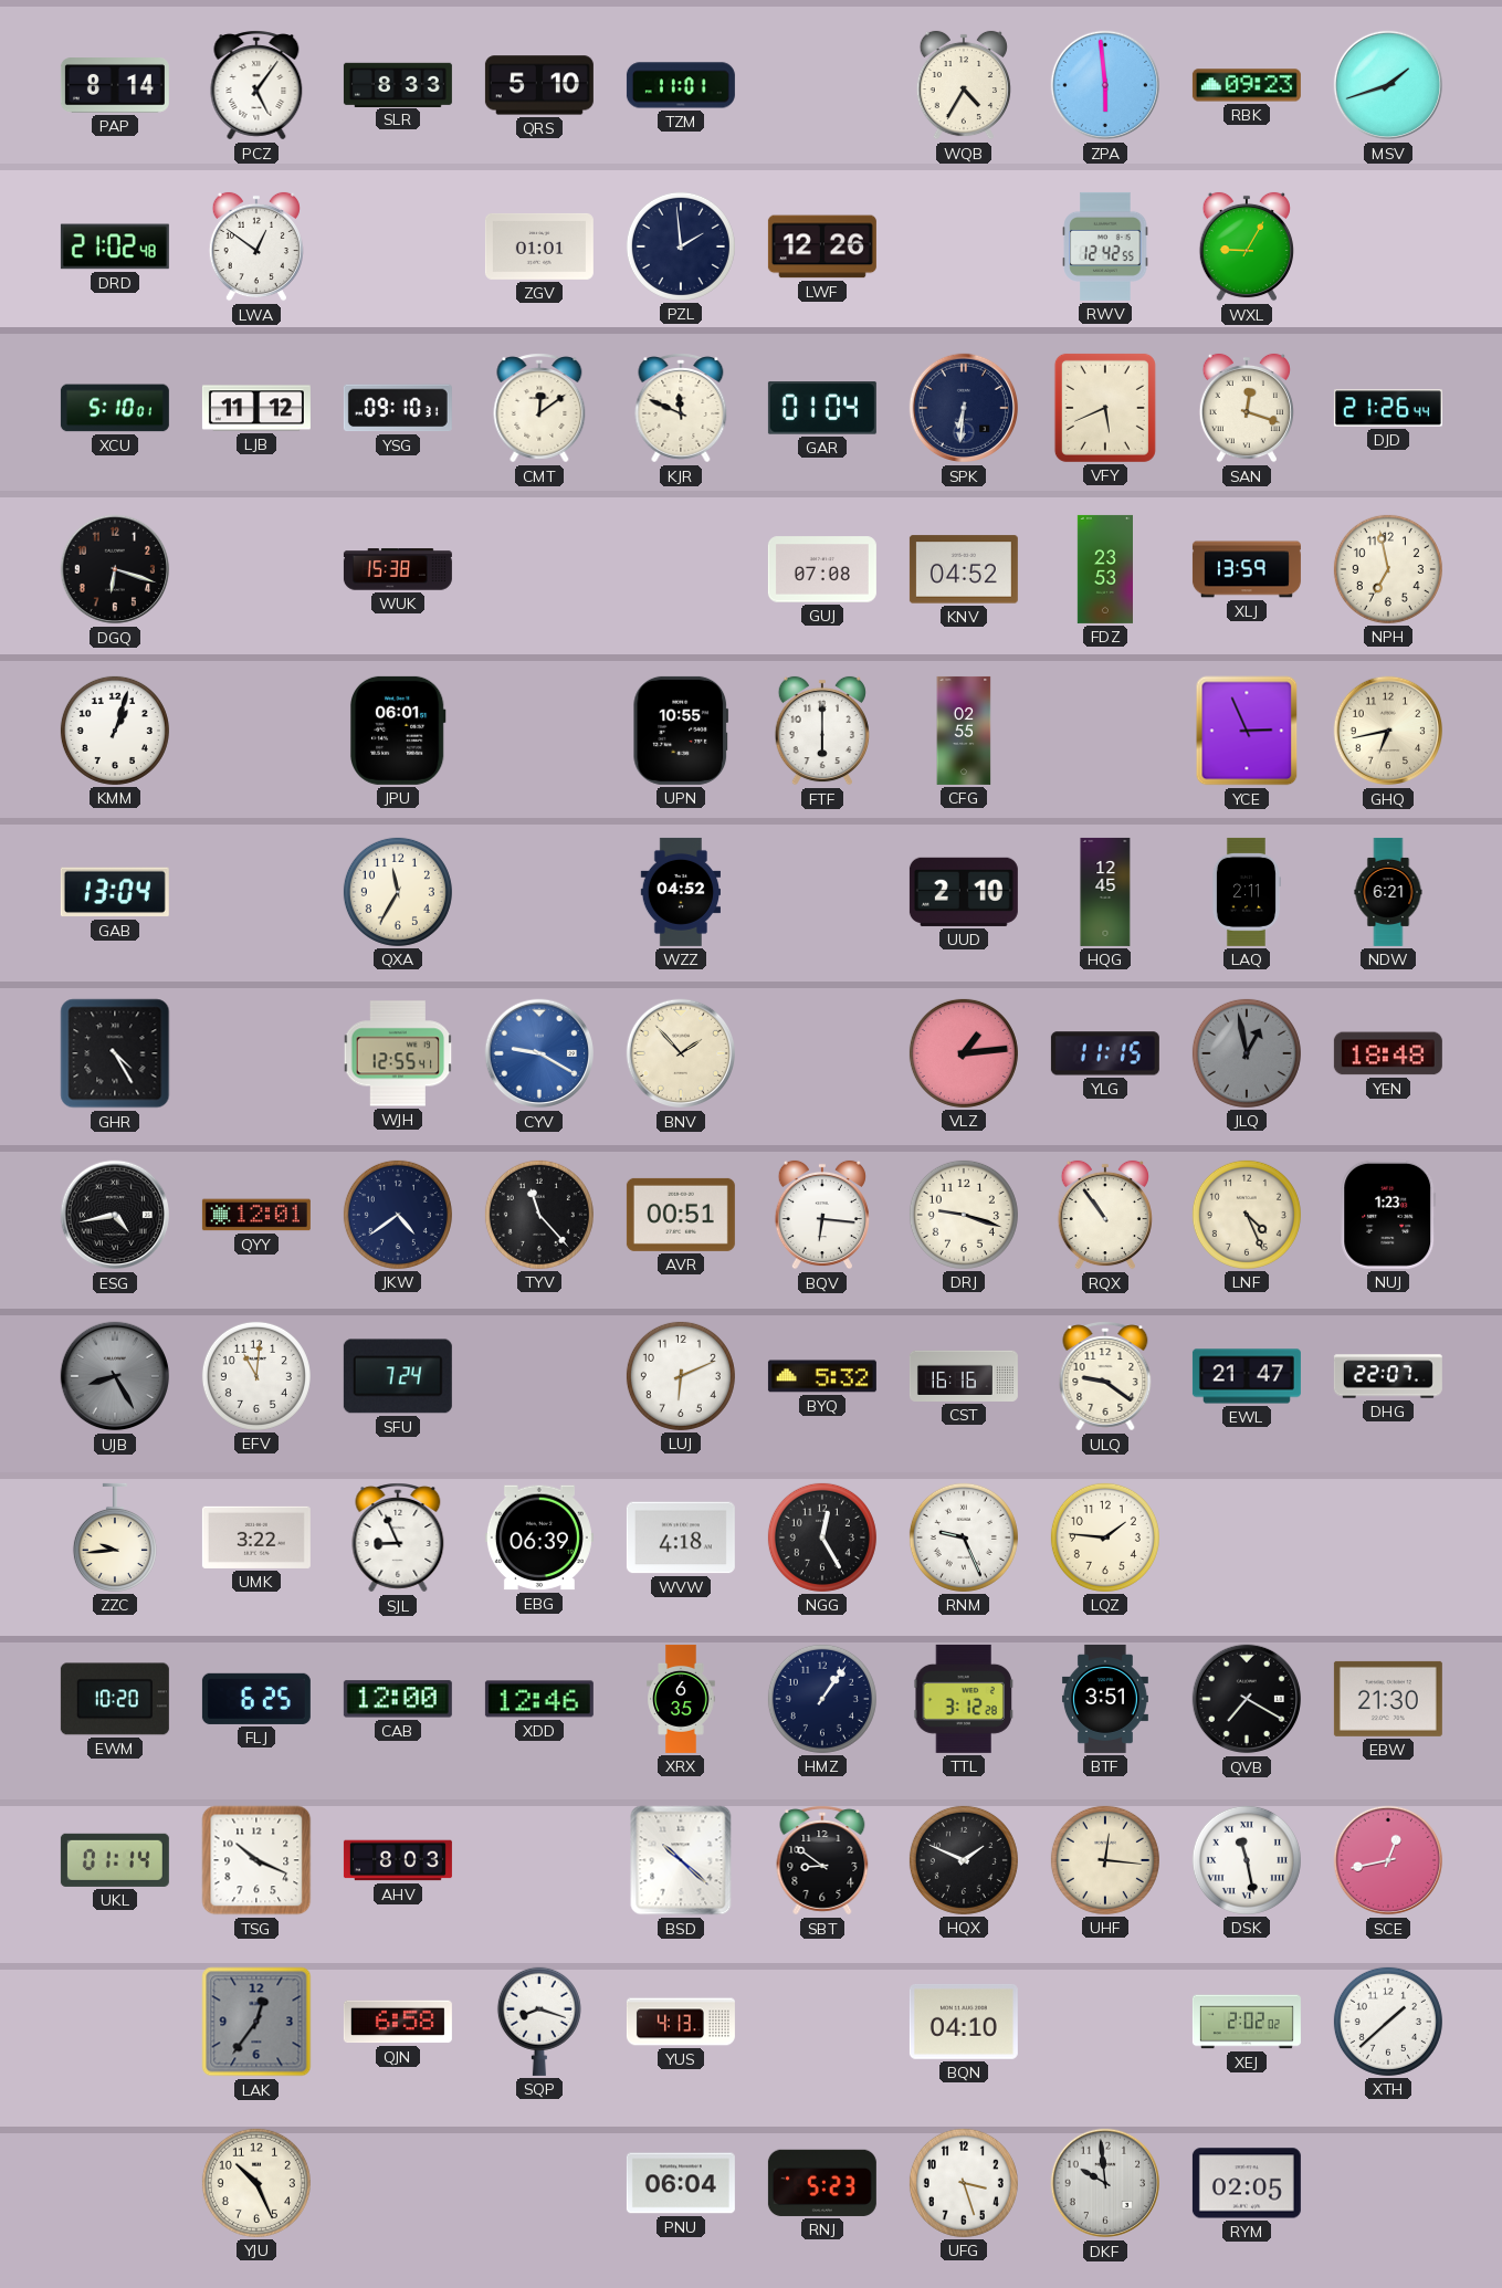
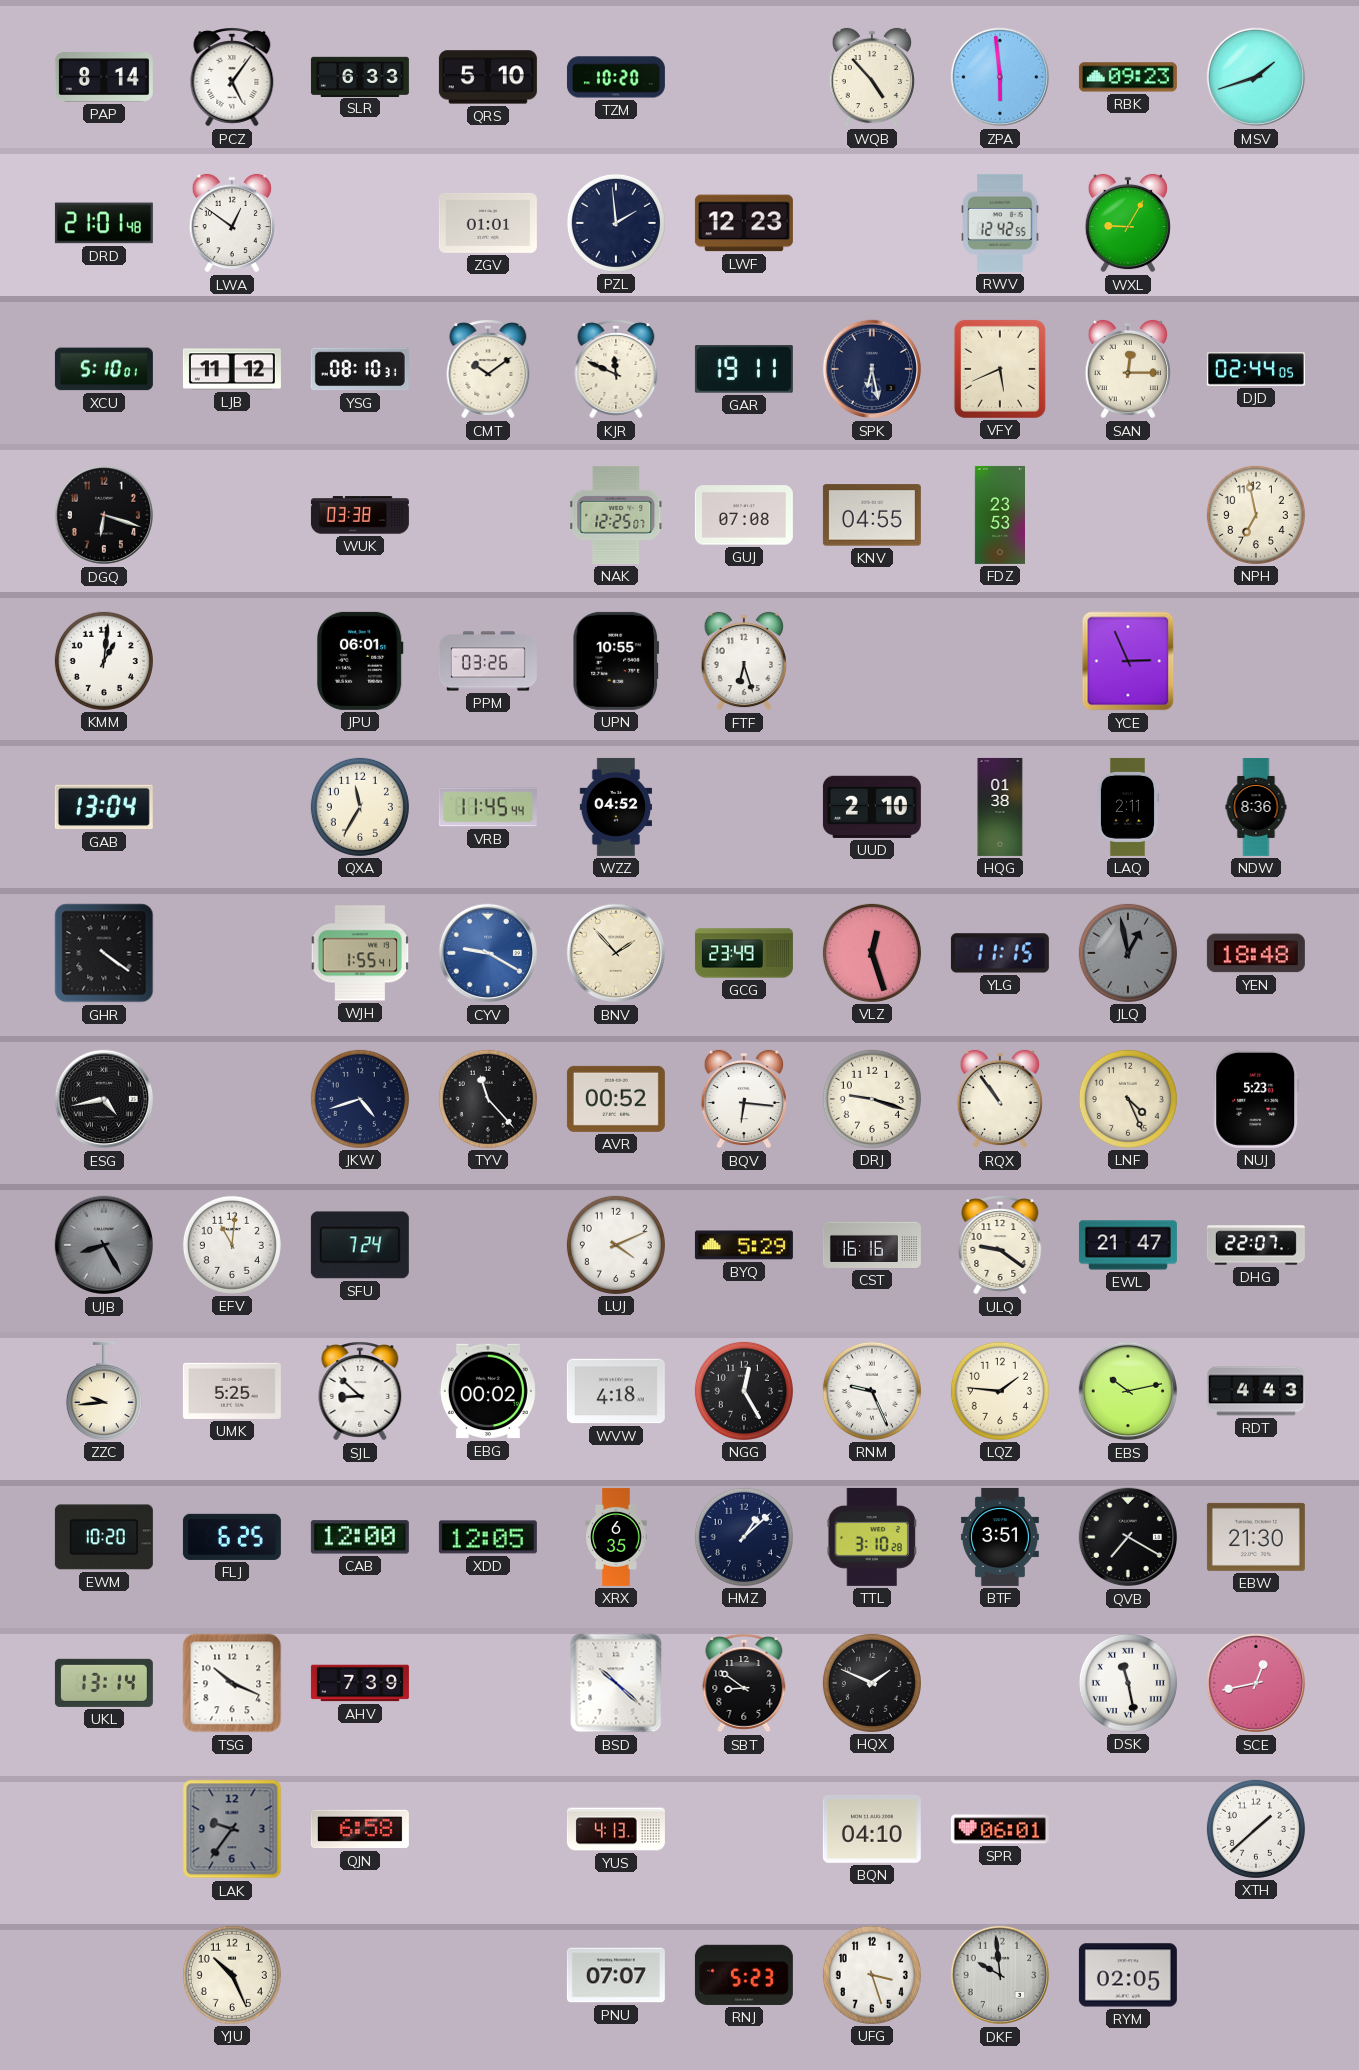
SLR: 8:33 -> 6:33
TZM: 11:01 -> 10:20
WQB: 4:35 -> 4:53
DRD: 21:02 -> 21:01
LWF: 12:26 -> 12:23
YSG: 09:10 -> 08:10
CMT: 12:09 -> 10:09
GAR: 01:04 -> 19:11
SPK: 6:31 -> 6:28
SAN: 12:18 -> 12:15
DJD: 21:26 -> 02:44
WUK: 15:38 -> 03:38
NAK: none -> 12:25
KNV: 04:52 -> 04:55
XLJ: 13:59 -> none
KMM: 1:03 -> 1:01
PPM: none -> 03:26
FTF: 6:00 -> 6:27
CFG: 02:55 -> none
GHQ: 6:43 -> none
VRB: none -> 11:45
HQG: 12:45 -> 01:38
NDW: 6:21 -> 8:36
GHR: 4:25 -> 4:21
WJH: 12:55 -> 1:55
GCG: none -> 23:49
VLZ: 1:14 -> 12:27
QYY: 12:01 -> none
JKW: 4:39 -> 4:42
AVR: 00:51 -> 00:52
NUJ: 1:23 -> 5:23
LUJ: 6:11 -> 4:11
BYQ: 5:32 -> 5:29
UMK: 3:22 -> 5:25
SJL: 8:56 -> 8:52
EBG: 06:39 -> 00:02
EBS: none -> 10:13
RDT: none -> 4:43
XDD: 12:46 -> 12:05
HMZ: 1:06 -> 1:08
TTL: 3:12 -> 3:10
UKL: 01:14 -> 13:14
AHV: 8:03 -> 7:39
UHF: 12:16 -> none
LAK: 12:36 -> 9:36
SQP: 8:18 -> none
SPR: none -> 06:01
XEJ: 2:02 -> none
PNU: 06:04 -> 07:07
